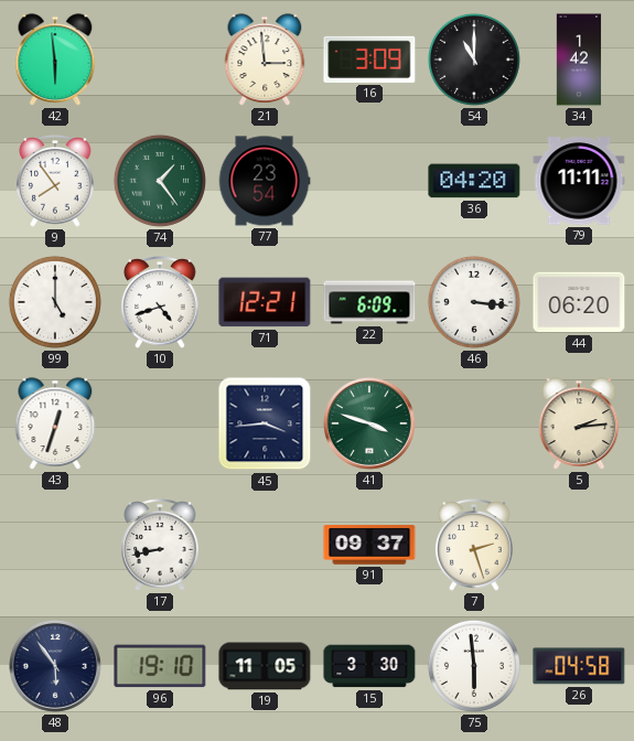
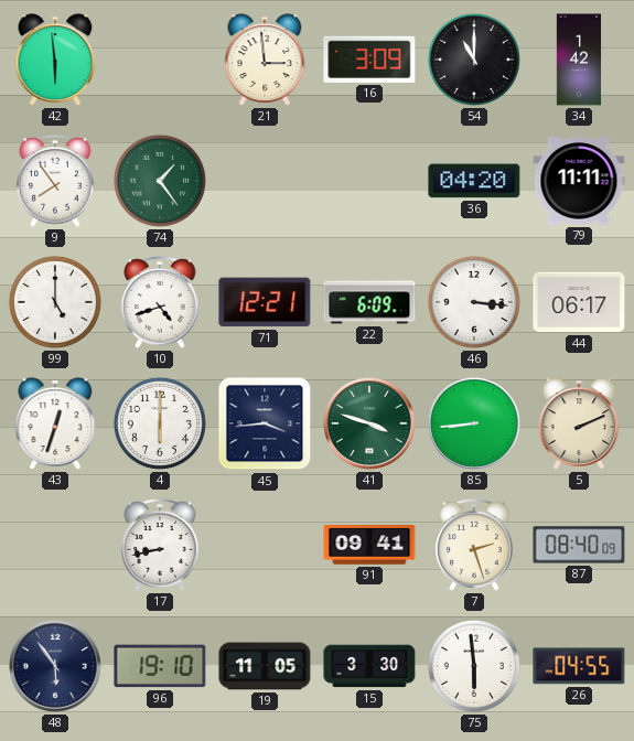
77: 23:54 -> none
44: 06:20 -> 06:17
4: none -> 6:00
85: none -> 8:44
5: 2:14 -> 2:11
91: 09:37 -> 09:41
87: none -> 08:40
26: 04:58 -> 04:55
